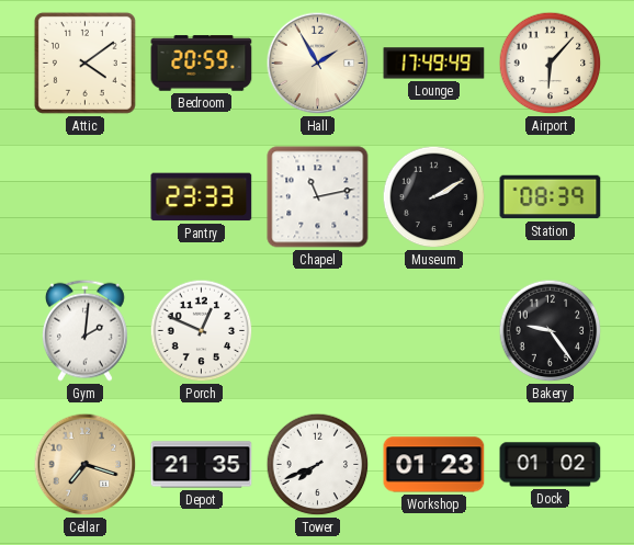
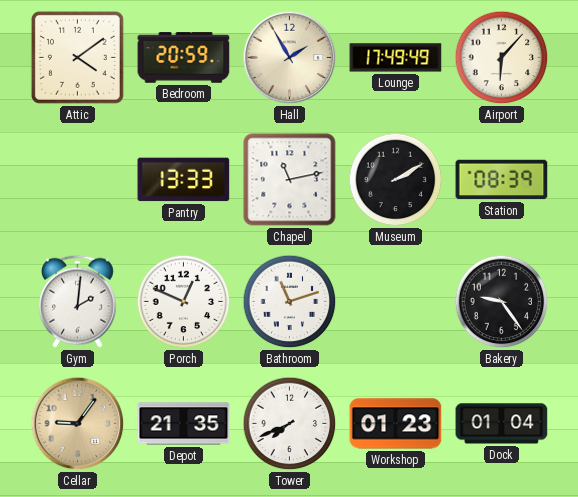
Pantry: 23:33 -> 13:33
Bathroom: none -> 11:12
Cellar: 7:18 -> 9:06
Dock: 01:02 -> 01:04
